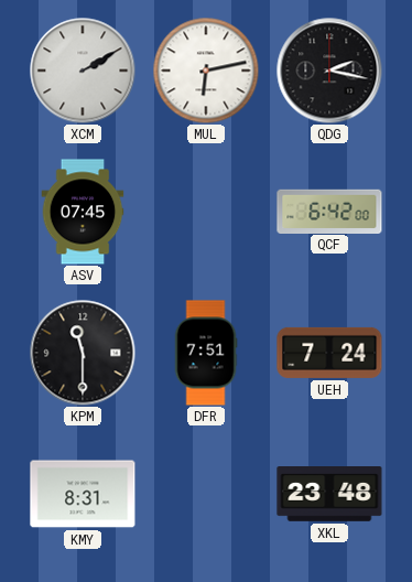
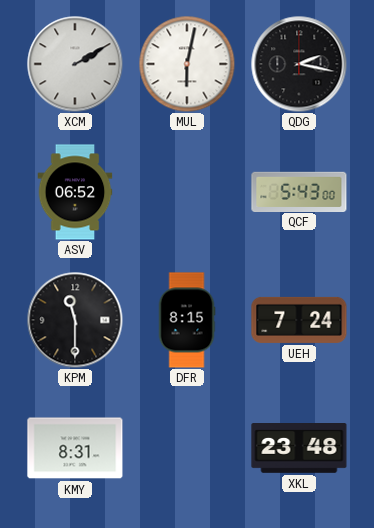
MUL: 6:13 -> 6:02
ASV: 07:45 -> 06:52
QCF: 6:42 -> 5:43
DFR: 7:51 -> 8:15
